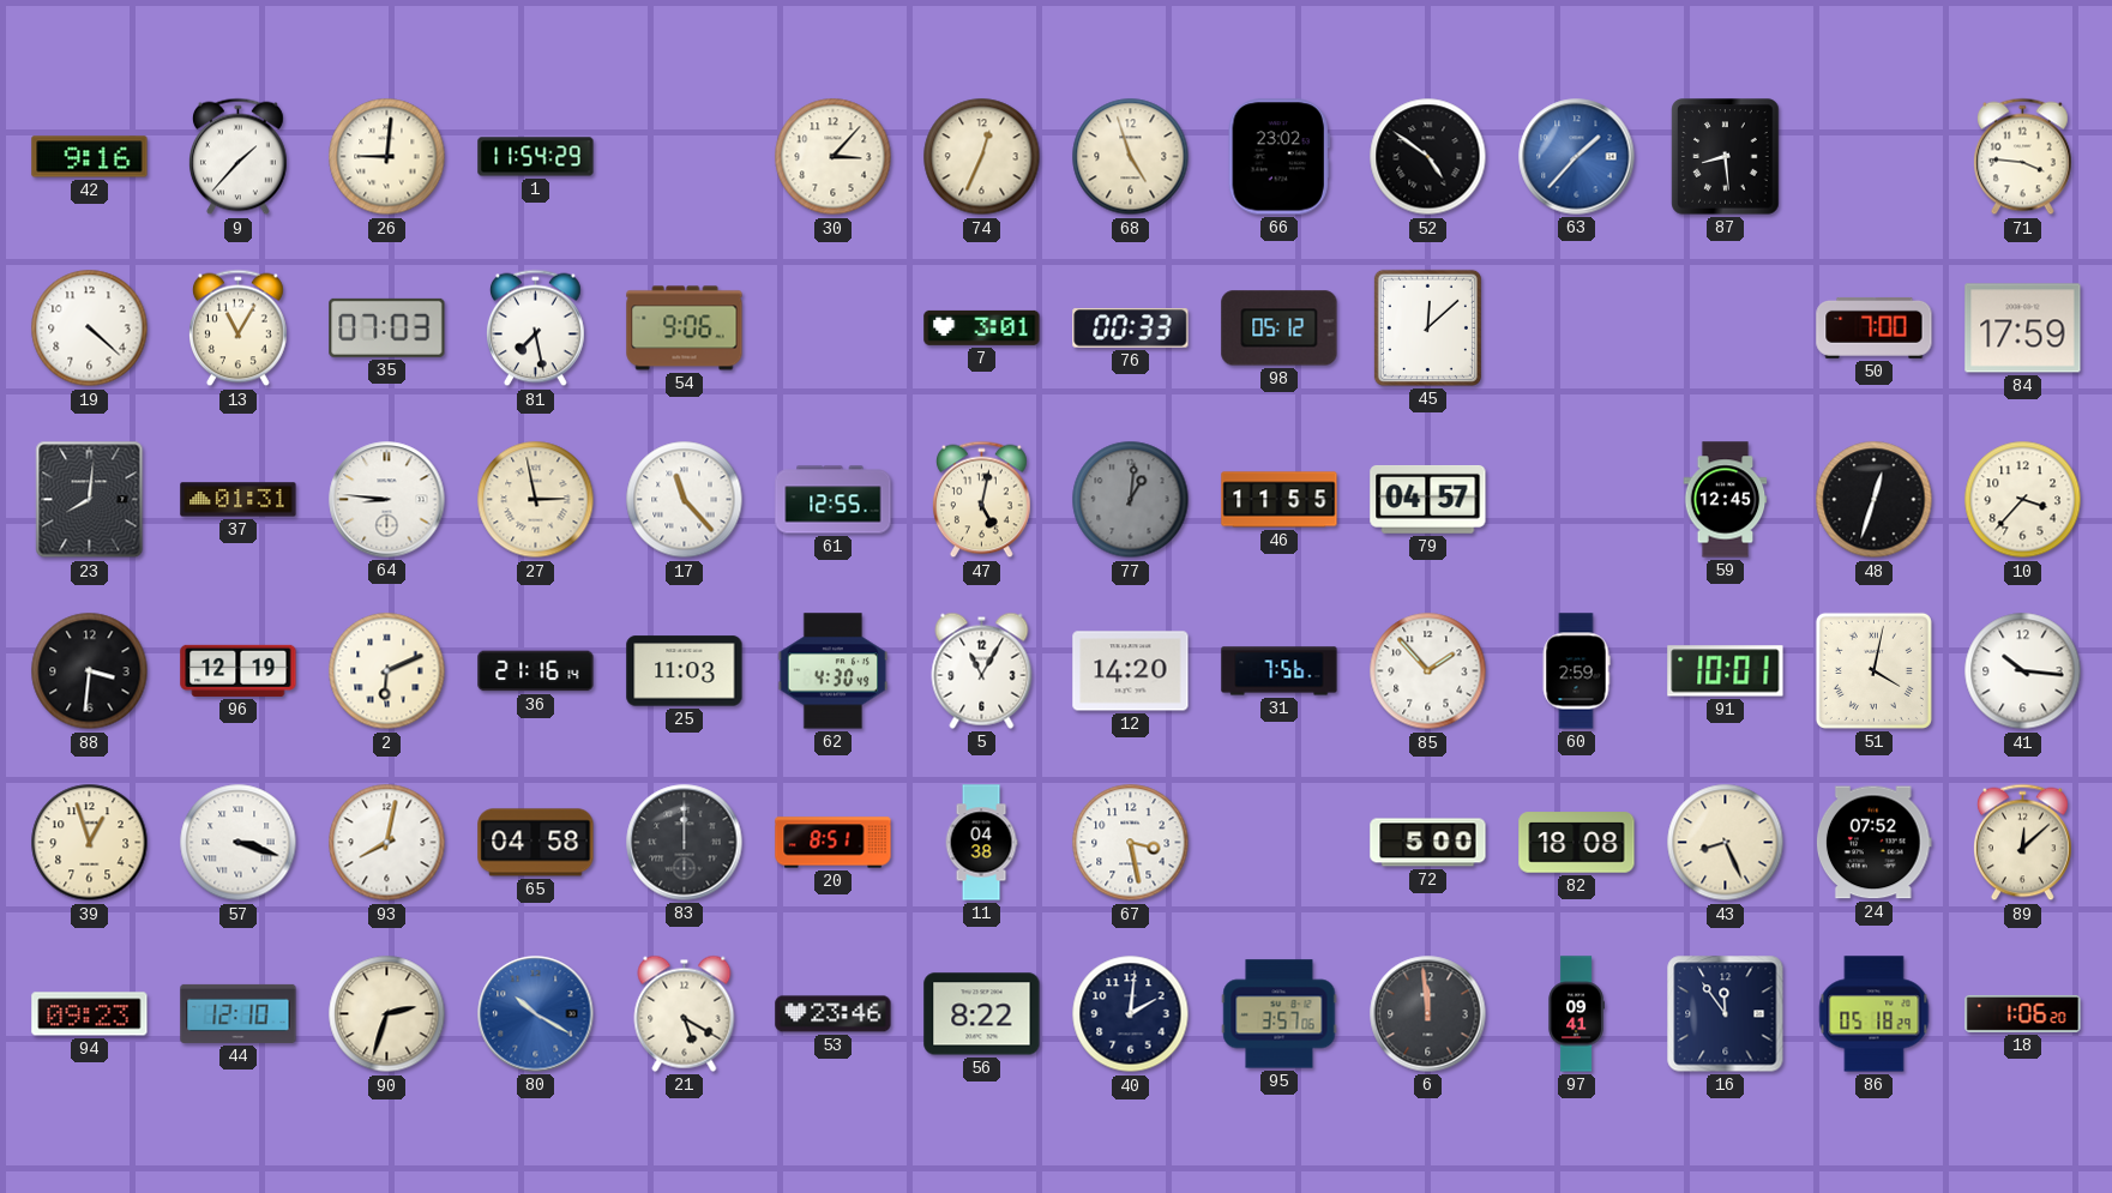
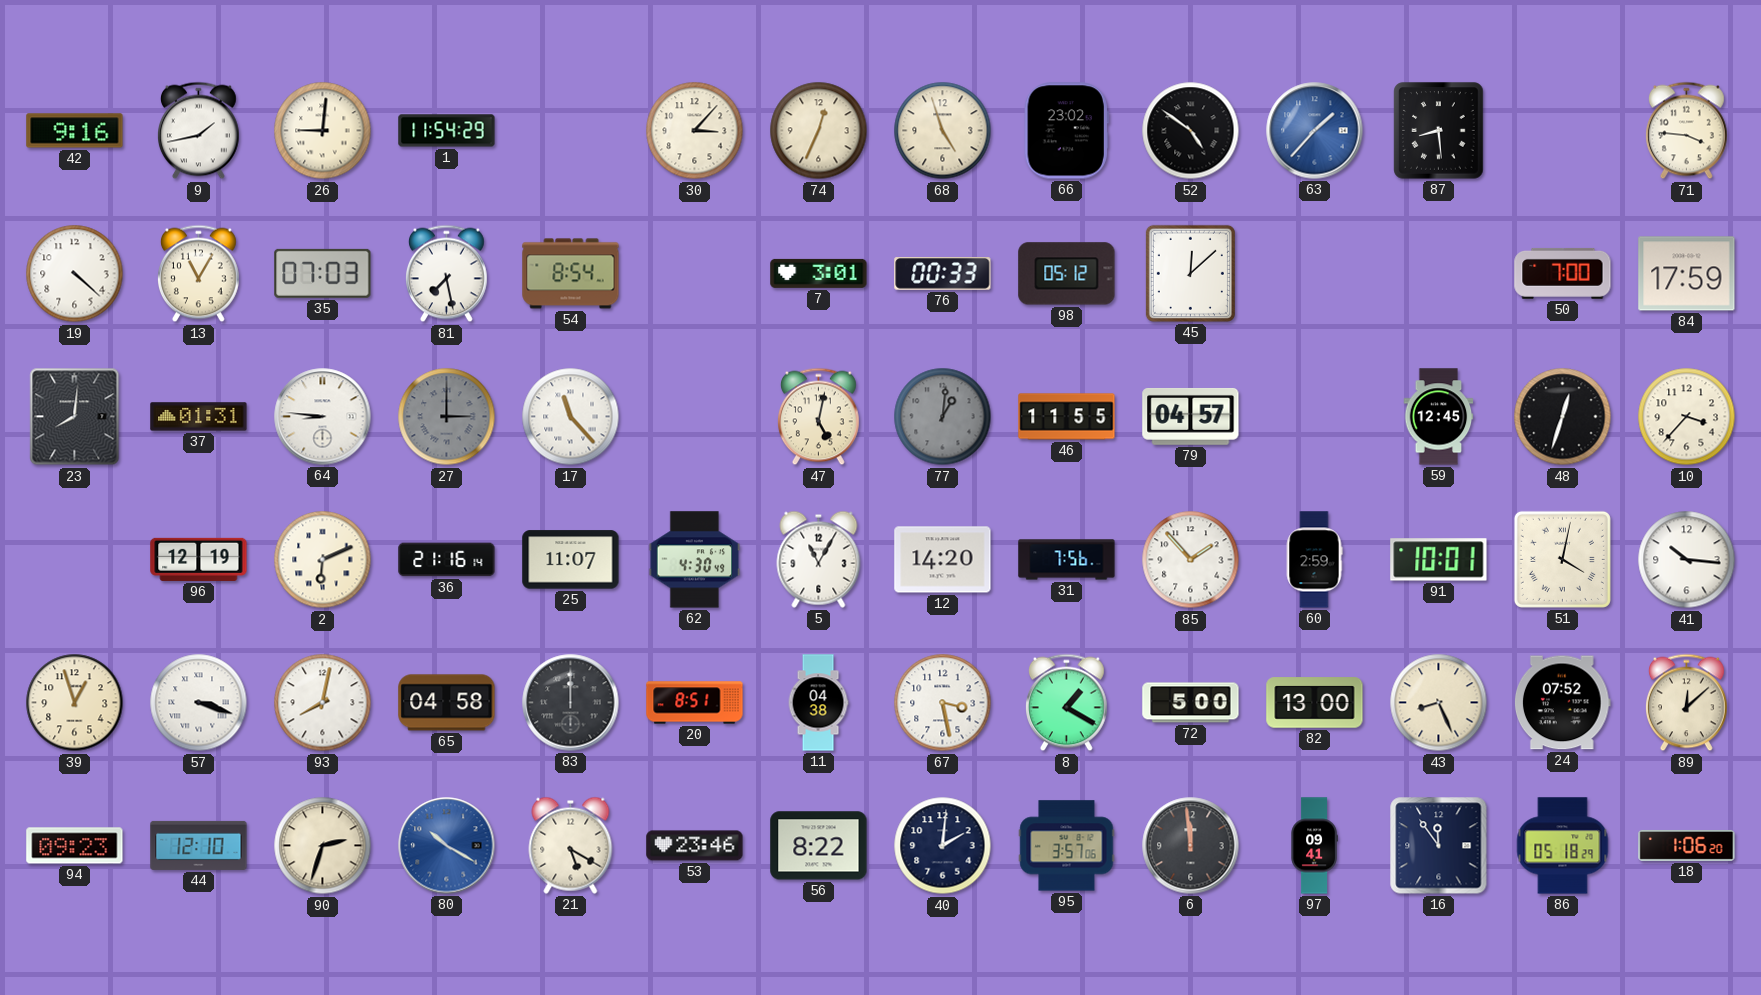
9: 1:37 -> 1:43
54: 9:06 -> 8:54
27: 2:58 -> 3:00
27 dial: cream -> grey
61: 12:55 -> none
88: 3:31 -> none
25: 11:03 -> 11:07
8: none -> 1:20
82: 18:08 -> 13:00
